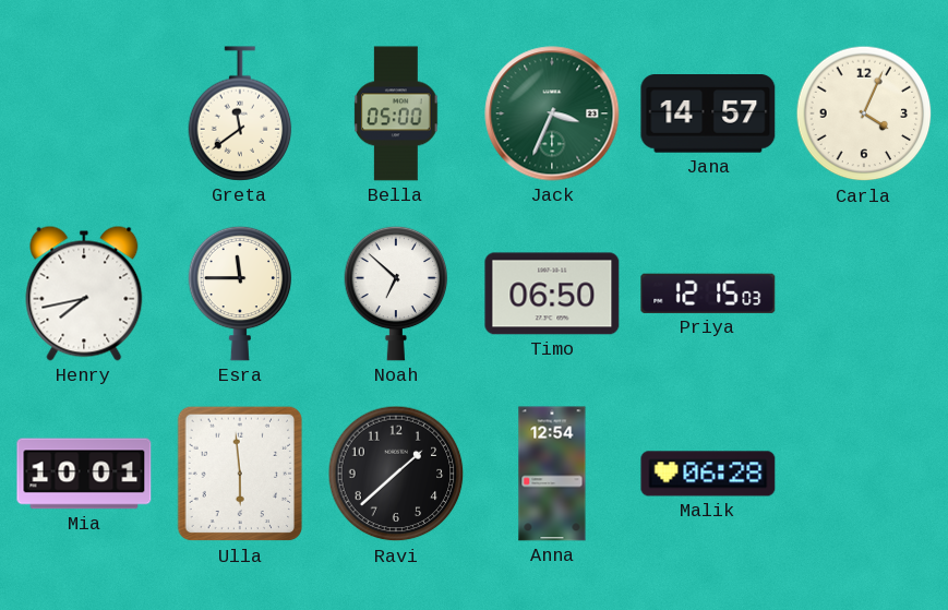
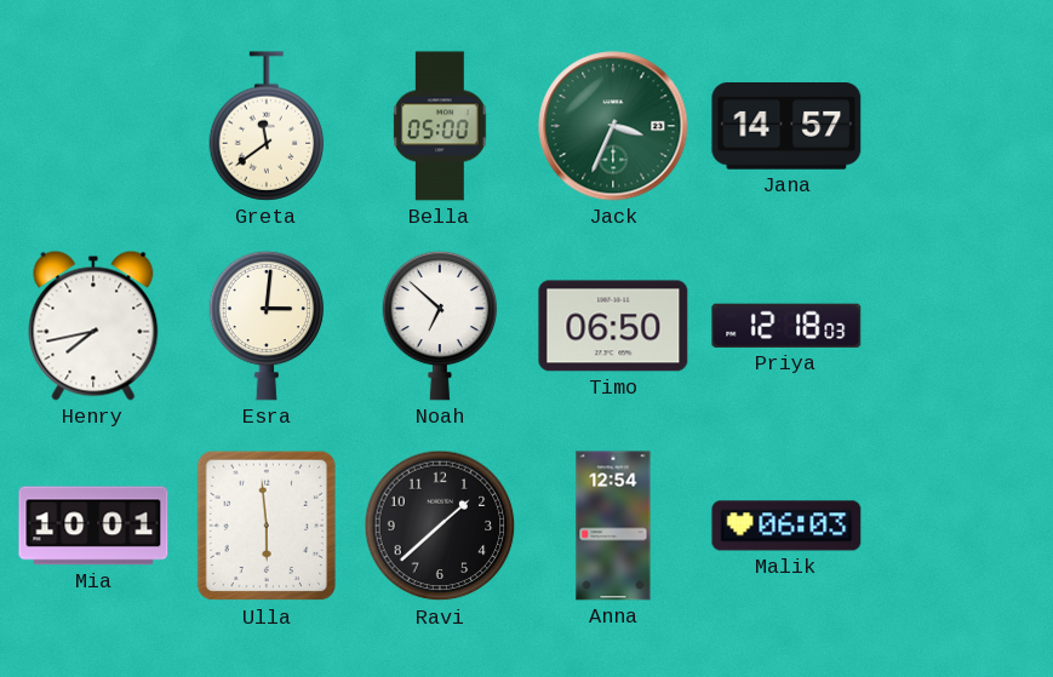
Carla: 4:04 -> none
Esra: 11:45 -> 3:01
Priya: 12:15 -> 12:18
Malik: 06:28 -> 06:03
